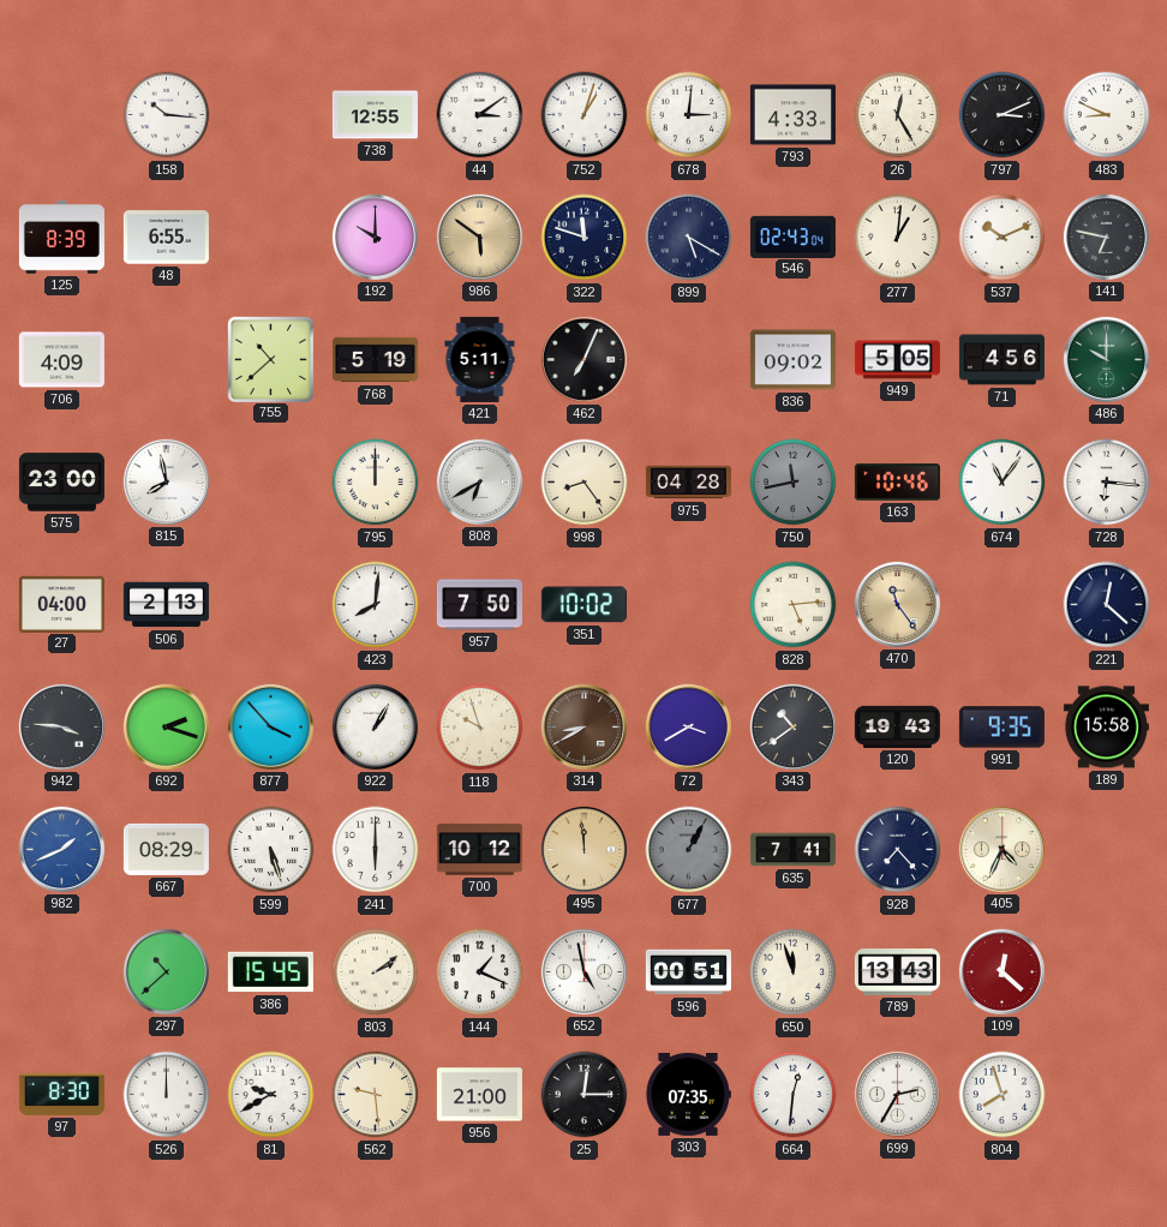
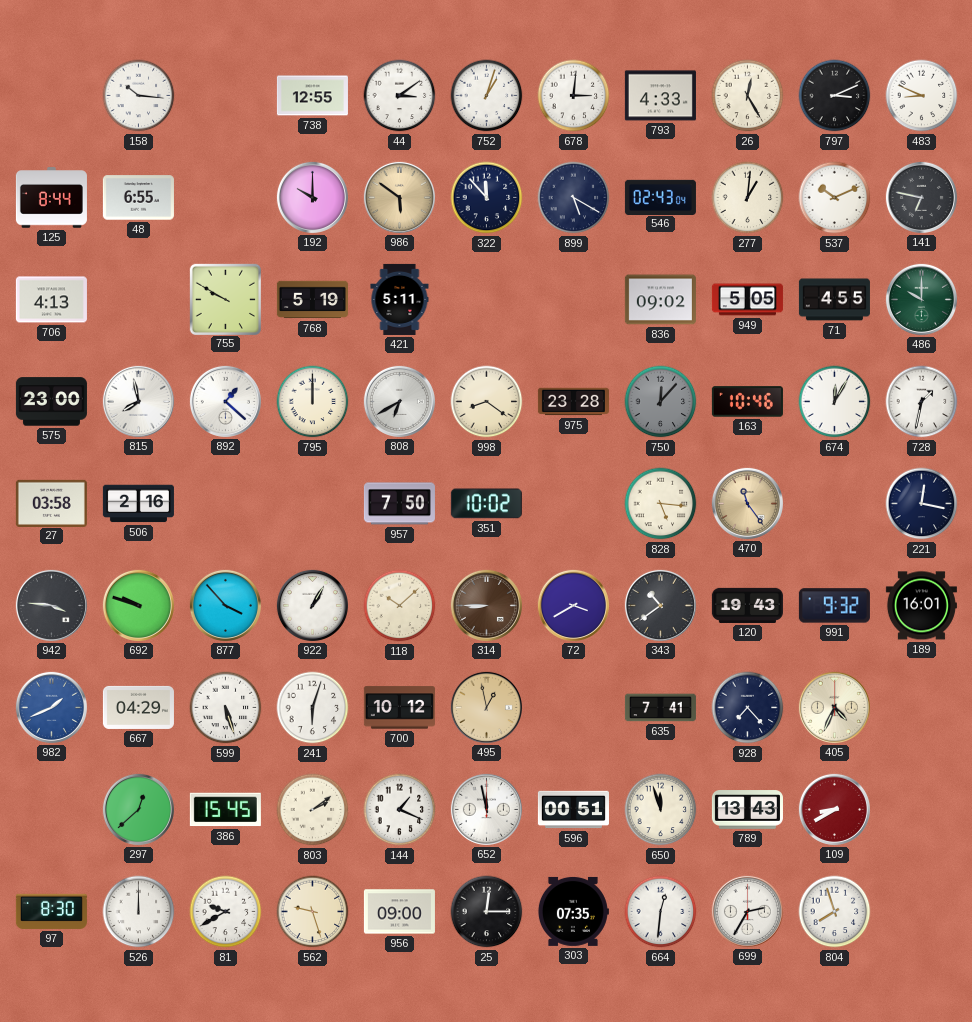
125: 8:39 -> 8:44
322: 11:48 -> 11:53
706: 4:09 -> 4:13
755: 10:38 -> 9:50
462: 7:04 -> none
71: 4:56 -> 4:55
892: none -> 1:22
998: 8:24 -> 8:21
975: 04:28 -> 23:28
750: 11:43 -> 12:07
674: 11:06 -> 12:05
728: 6:16 -> 1:32
27: 04:00 -> 03:58
506: 2:13 -> 2:16
423: 8:01 -> none
828: 5:14 -> 5:16
221: 12:22 -> 12:17
692: 2:18 -> 9:48
118: 9:57 -> 10:08
314: 8:40 -> 8:45
991: 9:35 -> 9:32
189: 15:58 -> 16:01
667: 08:29 -> 04:29
241: 6:00 -> 6:03
495: 11:59 -> 12:58
677: 1:05 -> none
297: 10:38 -> 12:38
652: 4:58 -> 11:58
109: 12:22 -> 8:40
562: 9:29 -> 9:27
956: 21:00 -> 09:00
